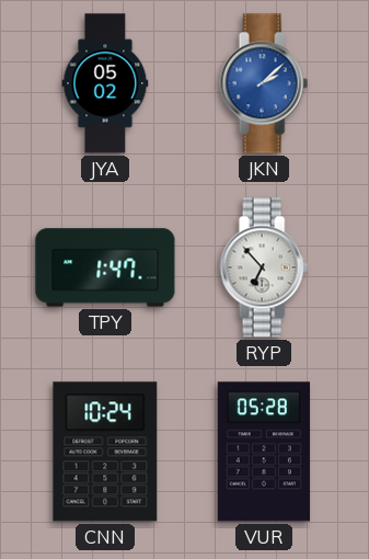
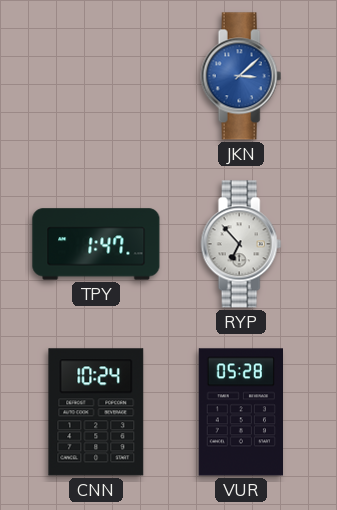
JYA: 05:02 -> none
JKN: 2:08 -> 3:08
